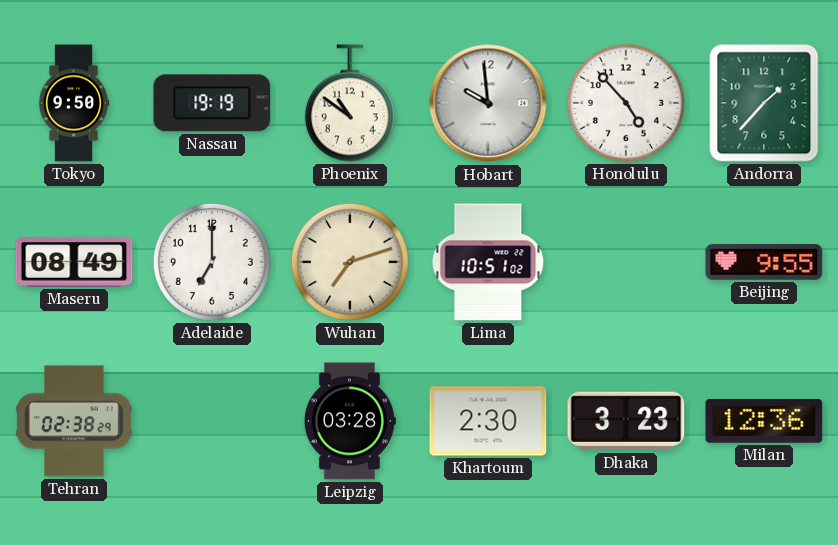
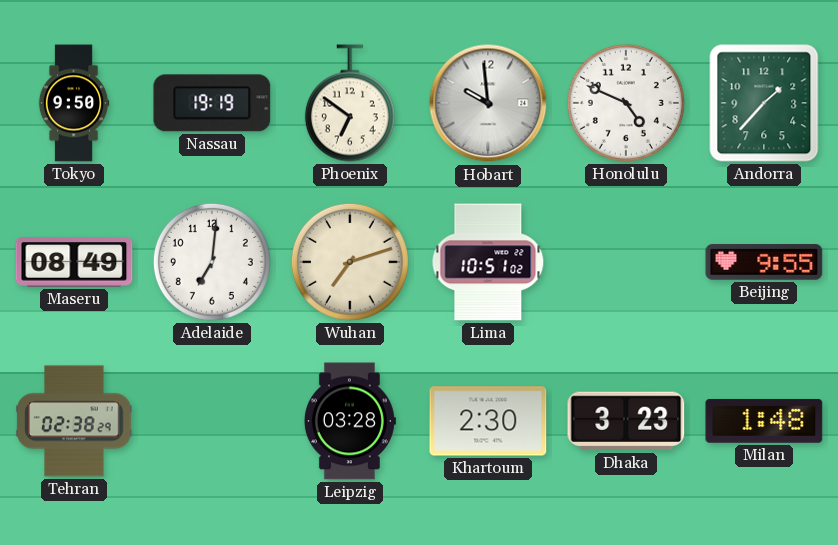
Phoenix: 10:51 -> 6:51
Honolulu: 4:53 -> 4:49
Adelaide: 7:00 -> 7:01
Milan: 12:36 -> 1:48
